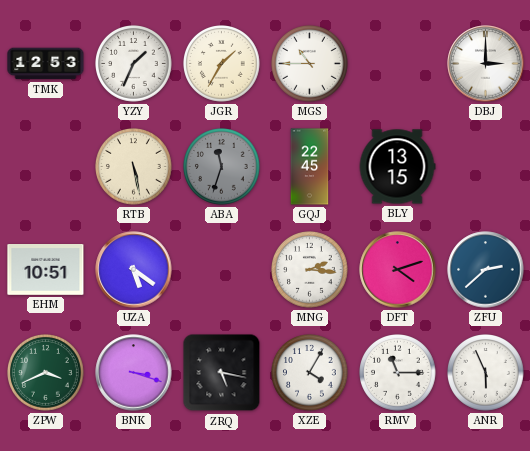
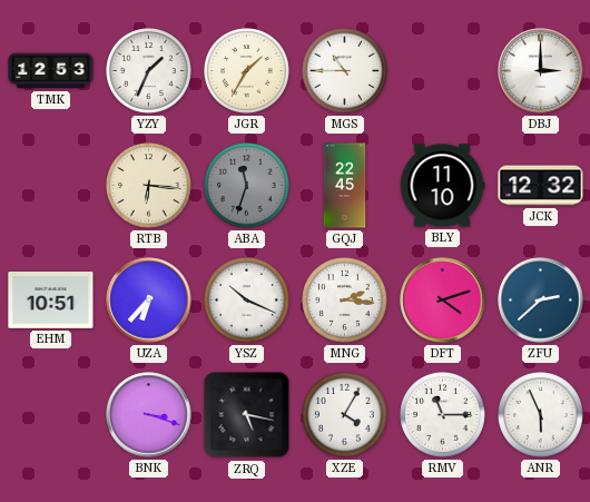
RTB: 5:28 -> 6:16
BLY: 13:15 -> 11:10
JCK: none -> 12:32
UZA: 5:21 -> 6:37
YSZ: none -> 10:19
ZPW: 3:41 -> none
